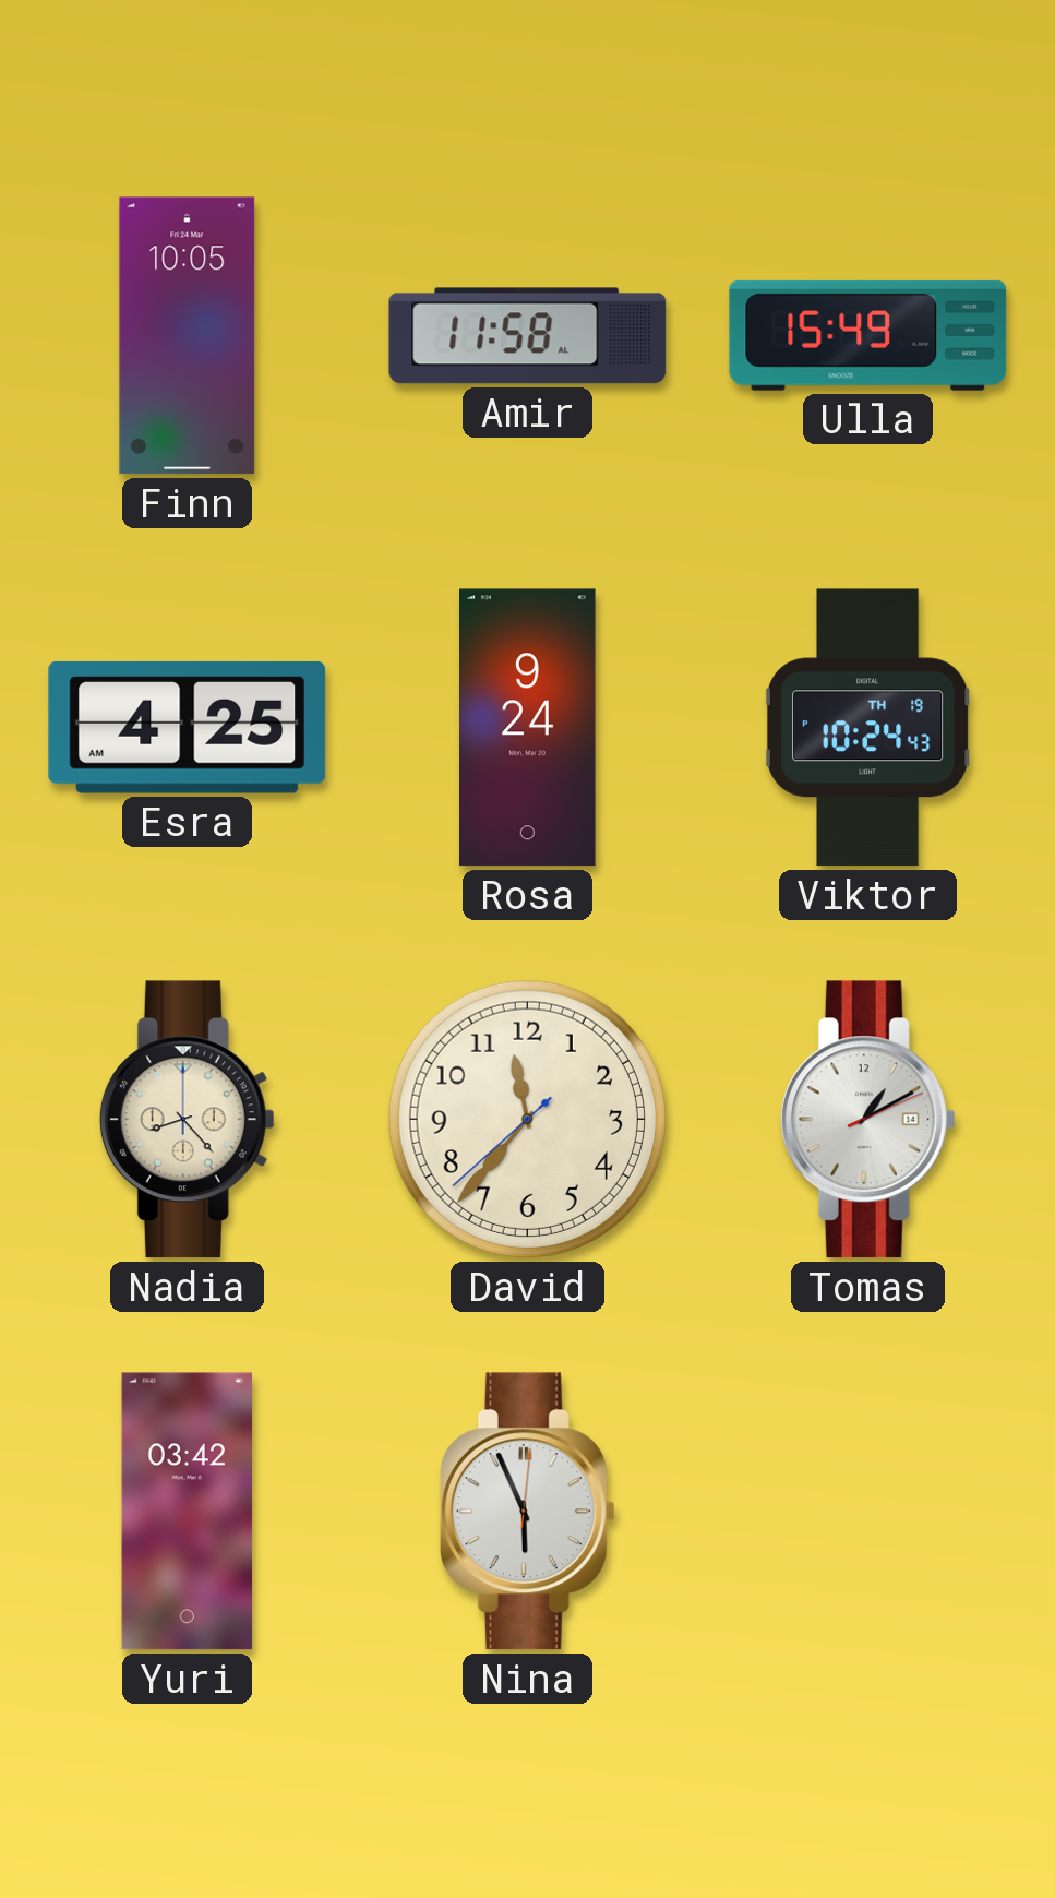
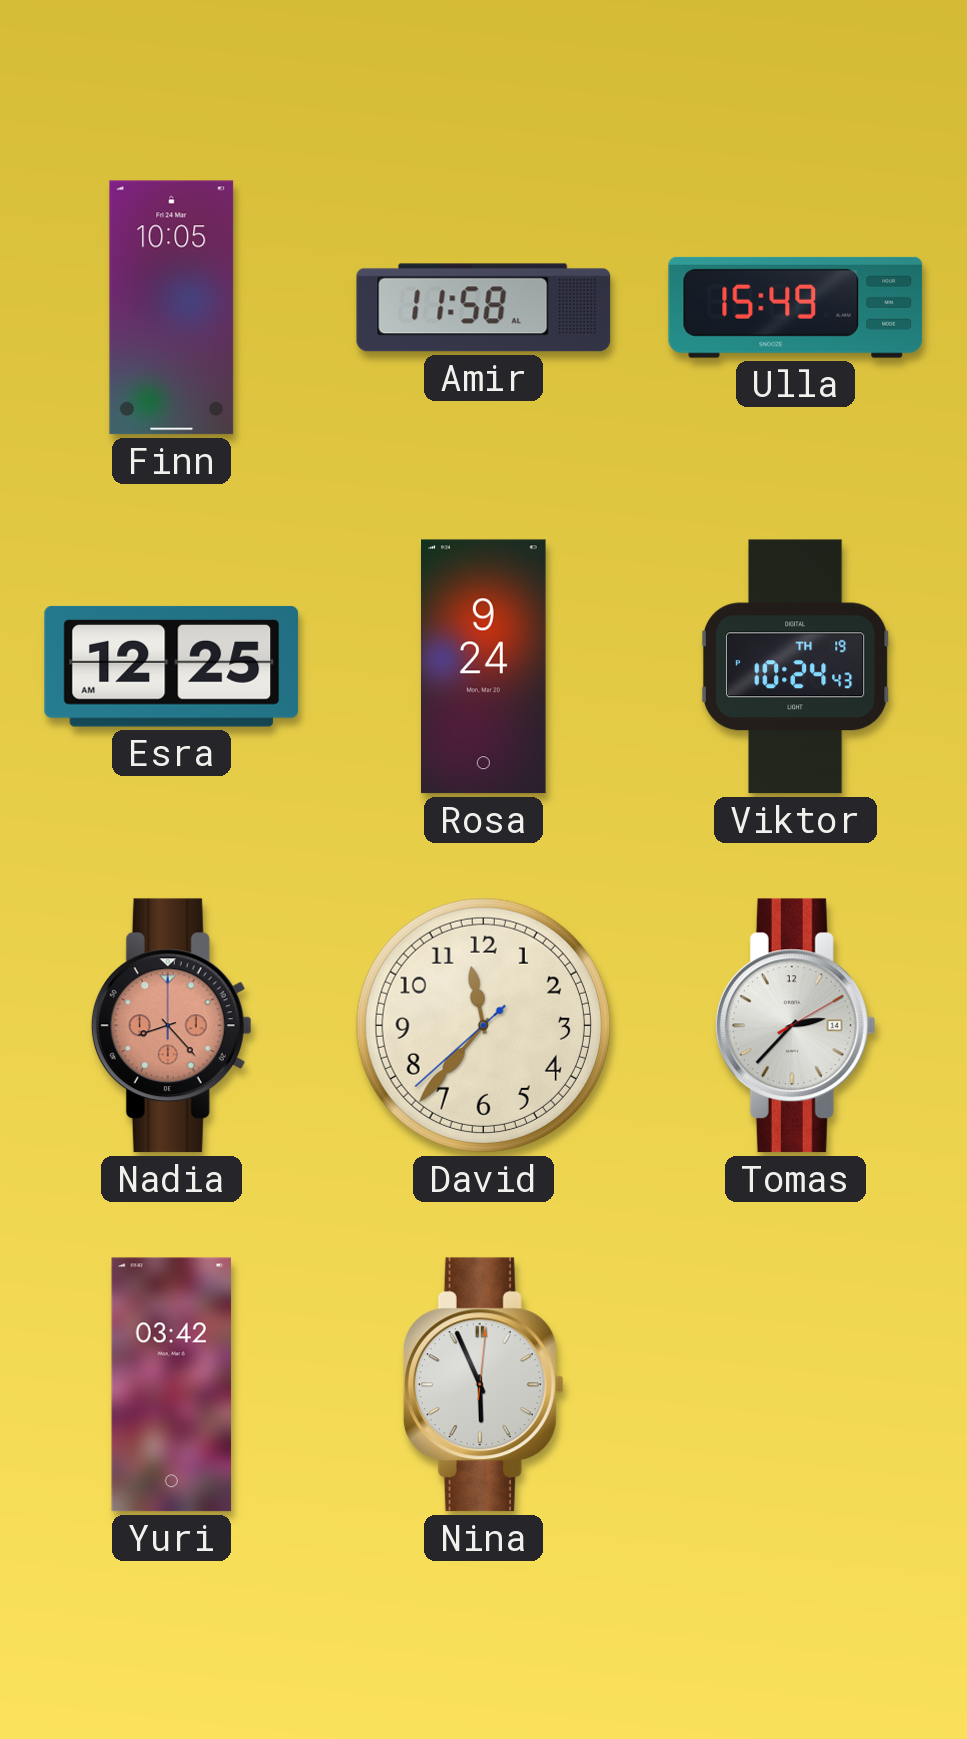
Esra: 4:25 -> 12:25
Nadia dial: cream -> salmon
Tomas: 1:10 -> 2:37
